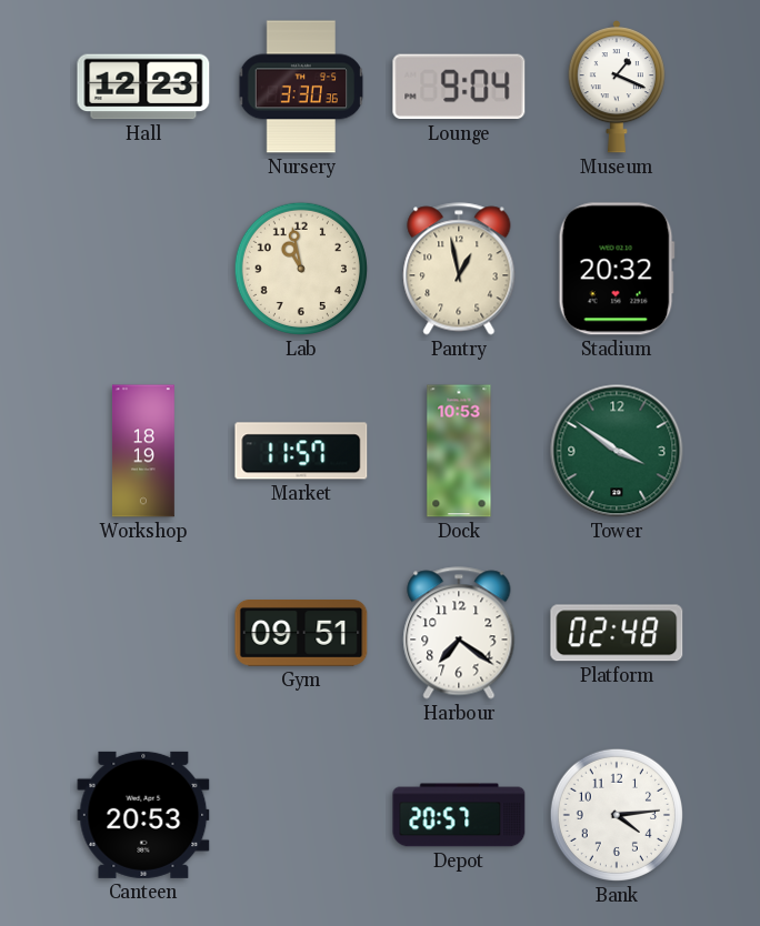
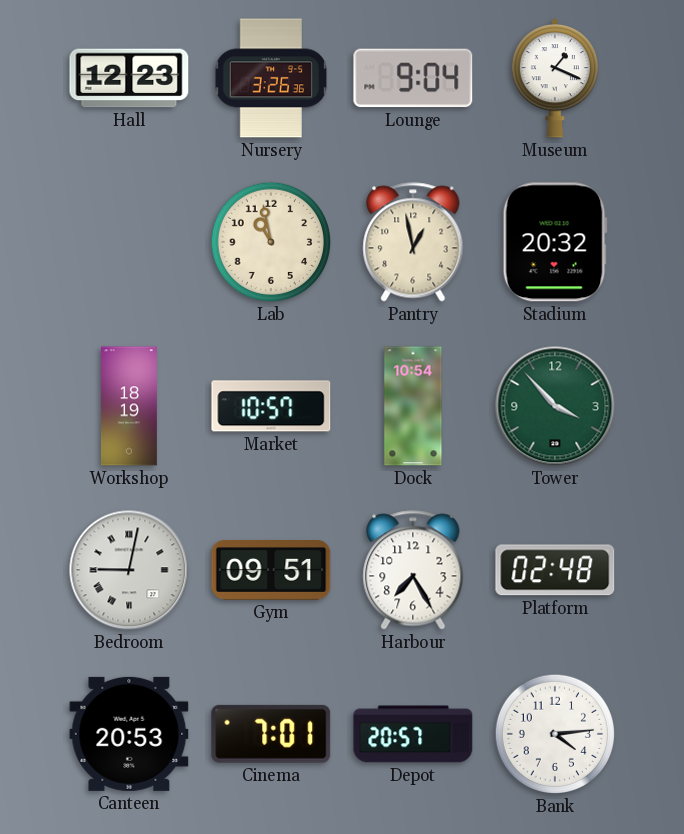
Nursery: 3:30 -> 3:26
Market: 11:57 -> 10:57
Dock: 10:53 -> 10:54
Tower: 3:51 -> 3:53
Bedroom: none -> 9:02
Harbour: 7:21 -> 7:25
Cinema: none -> 7:01
